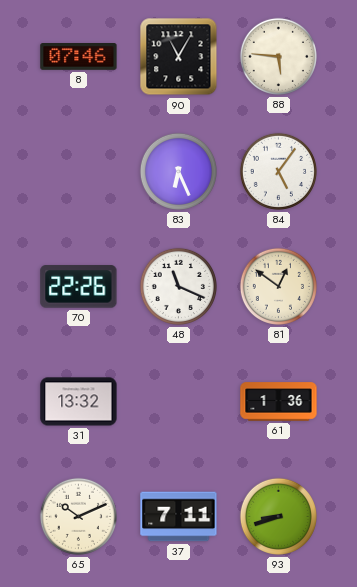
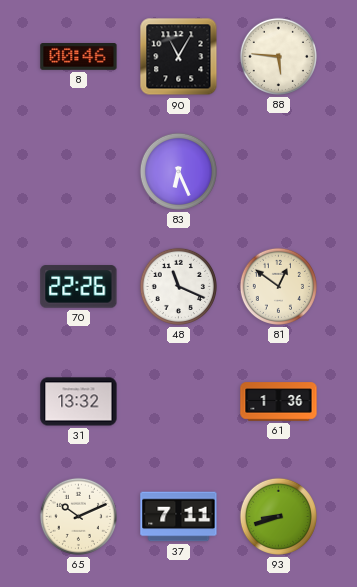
8: 07:46 -> 00:46
84: 5:06 -> none
